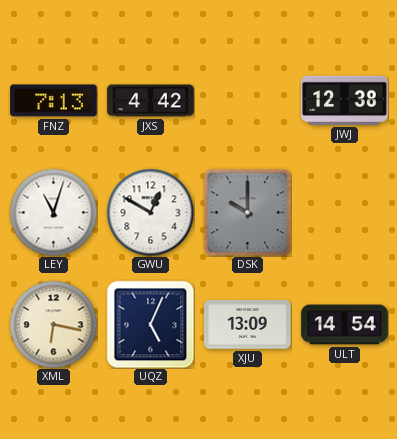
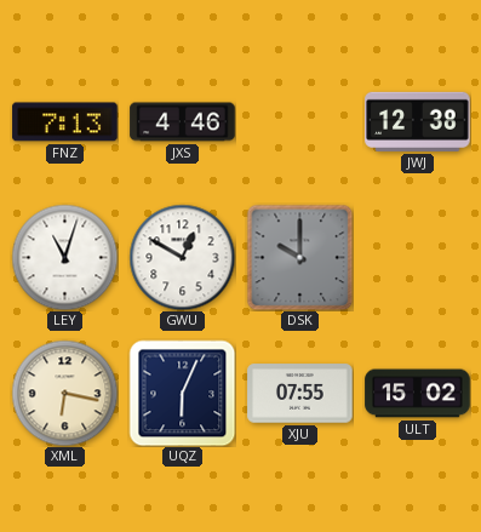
JXS: 4:42 -> 4:46
UQZ: 5:04 -> 6:04
XJU: 13:09 -> 07:55
ULT: 14:54 -> 15:02
